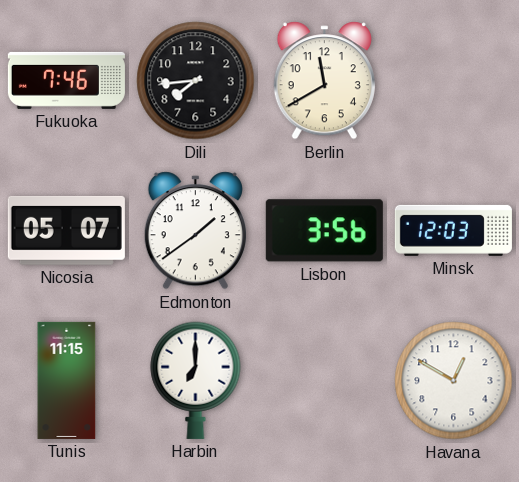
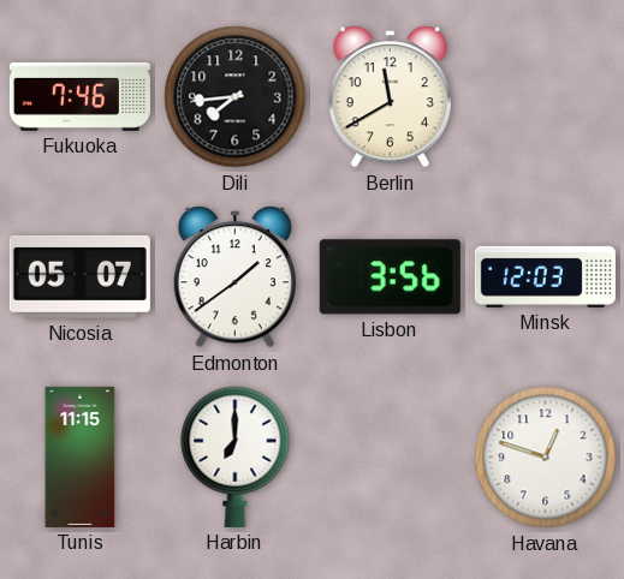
Havana: 12:50 -> 12:48
